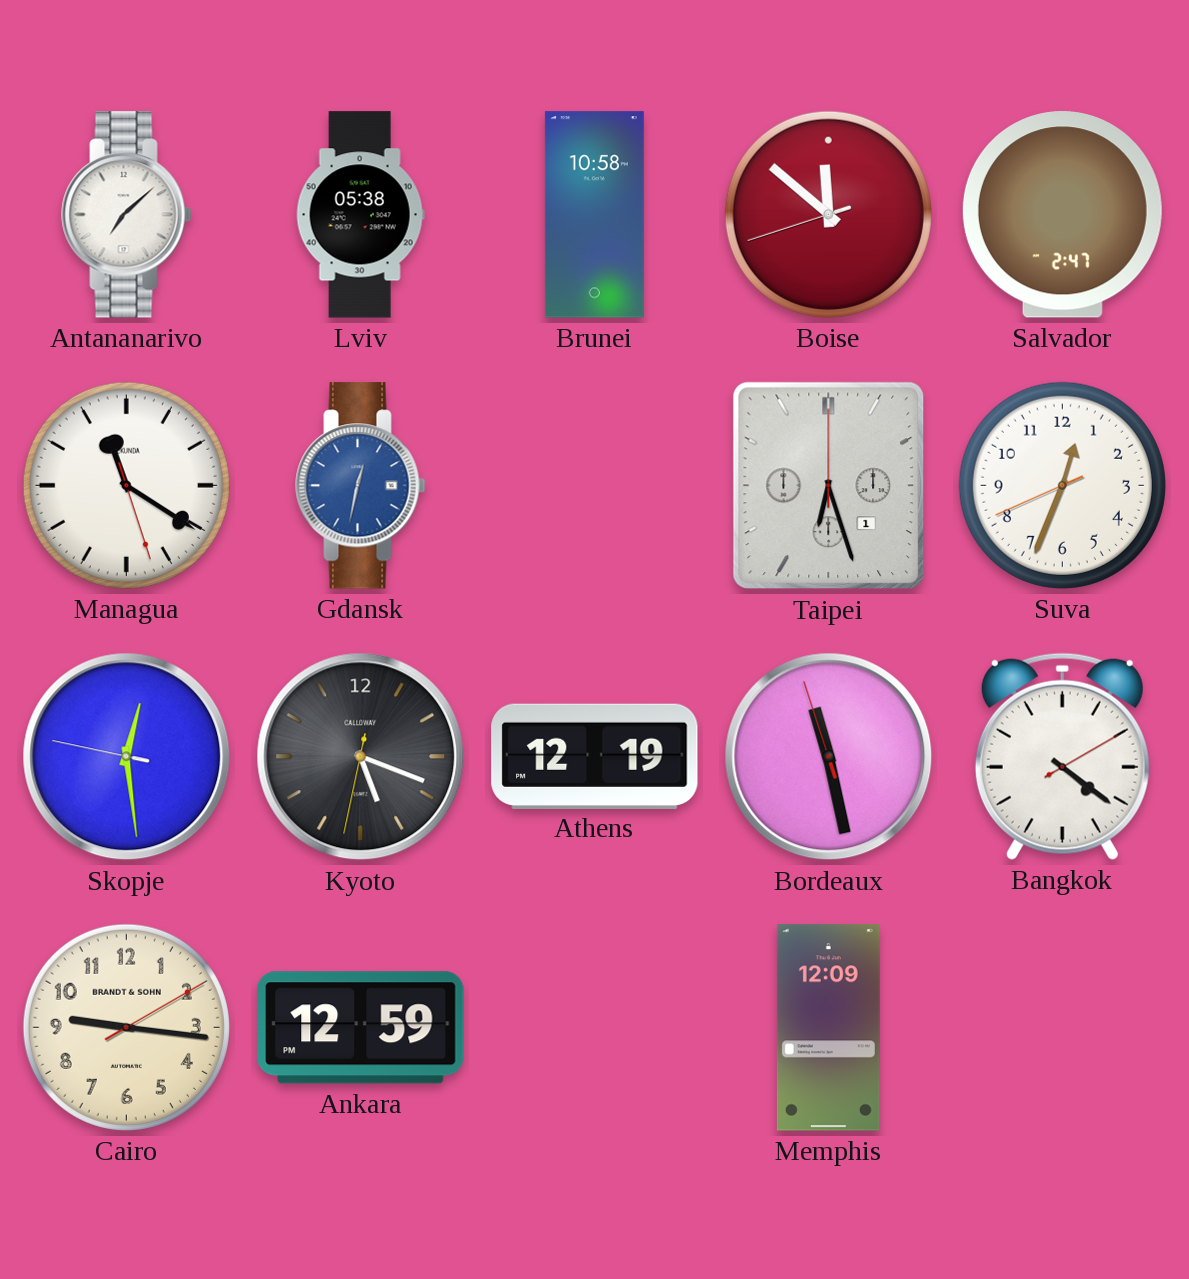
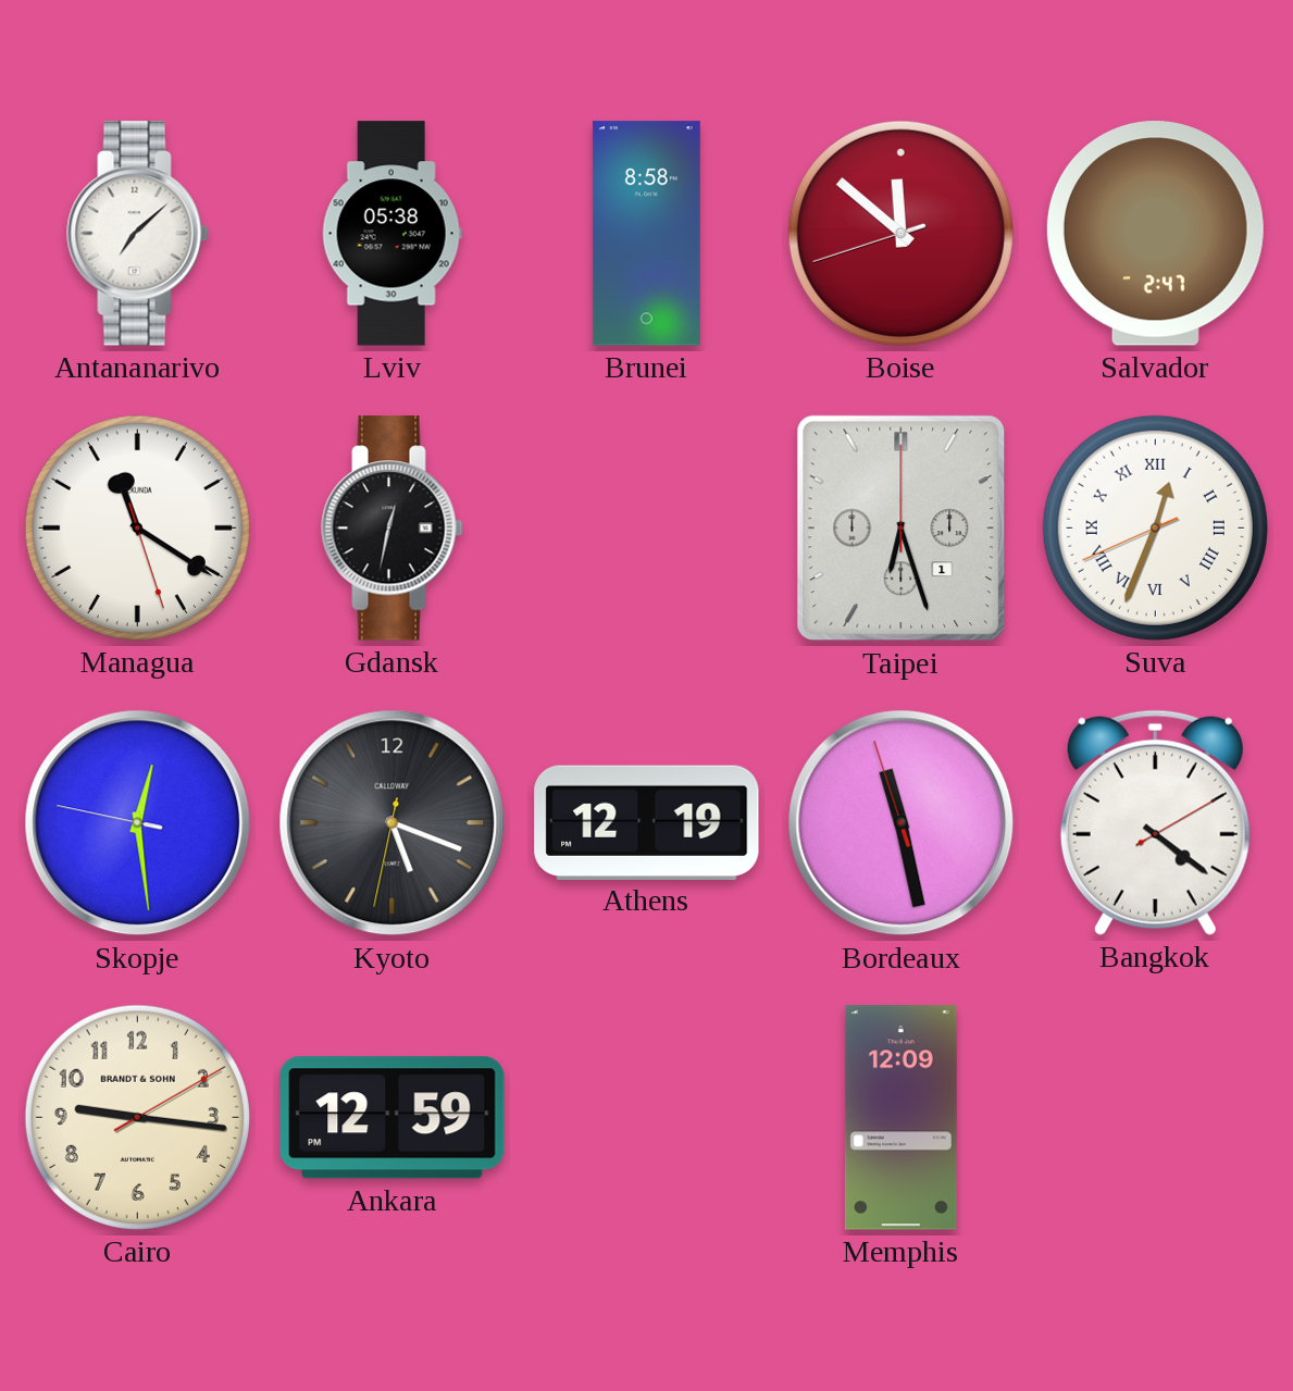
Brunei: 10:58 -> 8:58
Gdansk dial: blue -> black
Suva numerals: Arabic -> Roman
